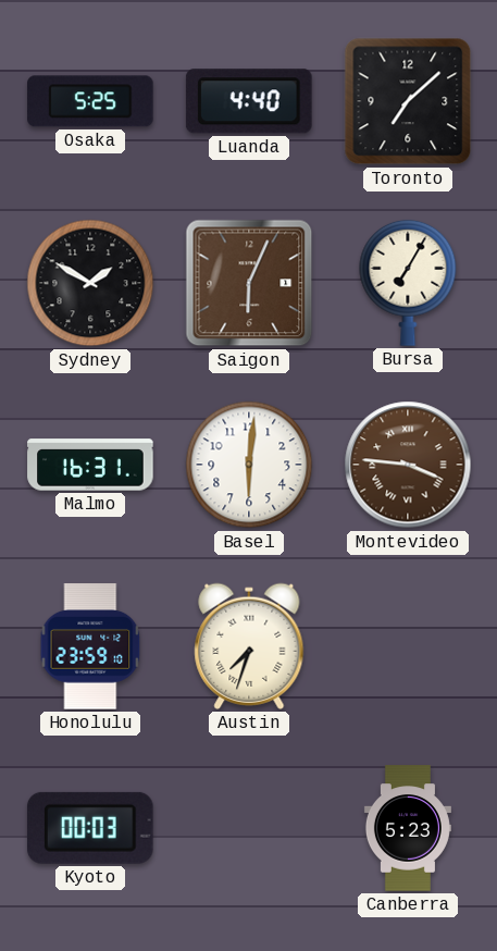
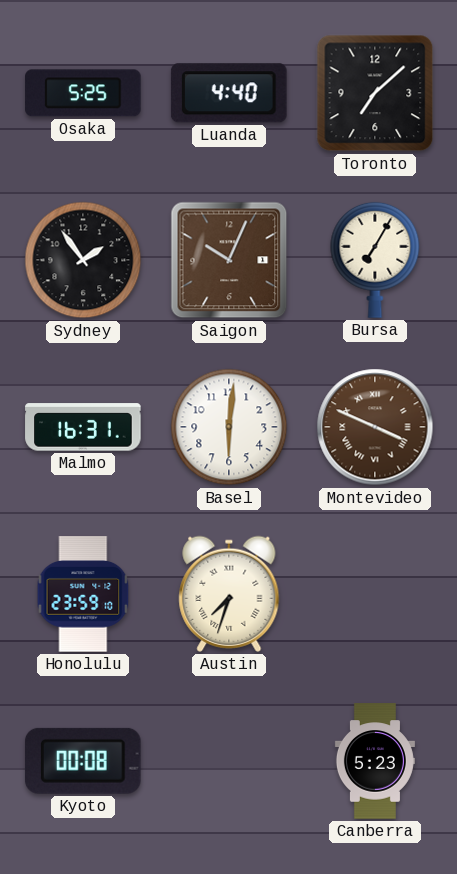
Sydney: 1:50 -> 1:54
Saigon: 6:04 -> 10:04
Montevideo: 3:46 -> 3:49
Kyoto: 00:03 -> 00:08
